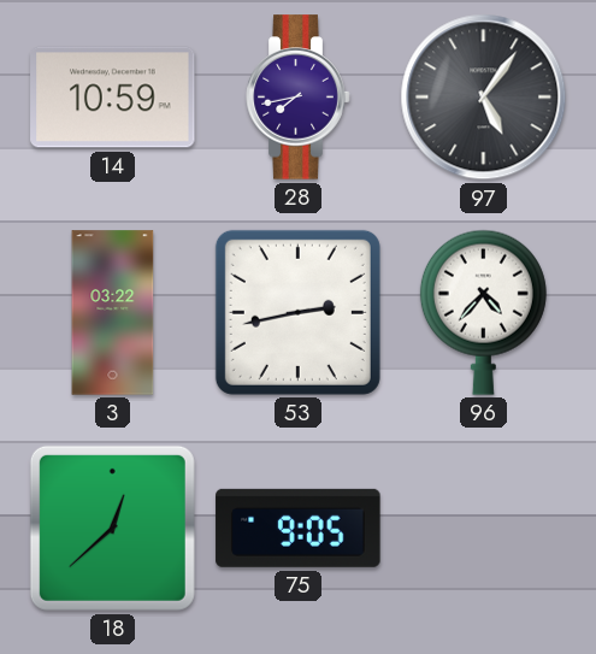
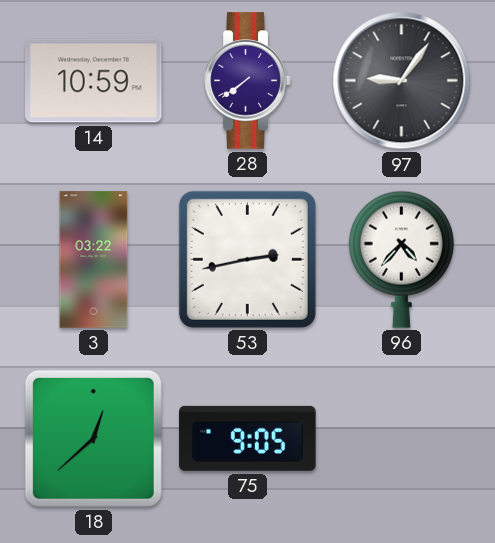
28: 7:43 -> 7:39
97: 5:06 -> 9:06
